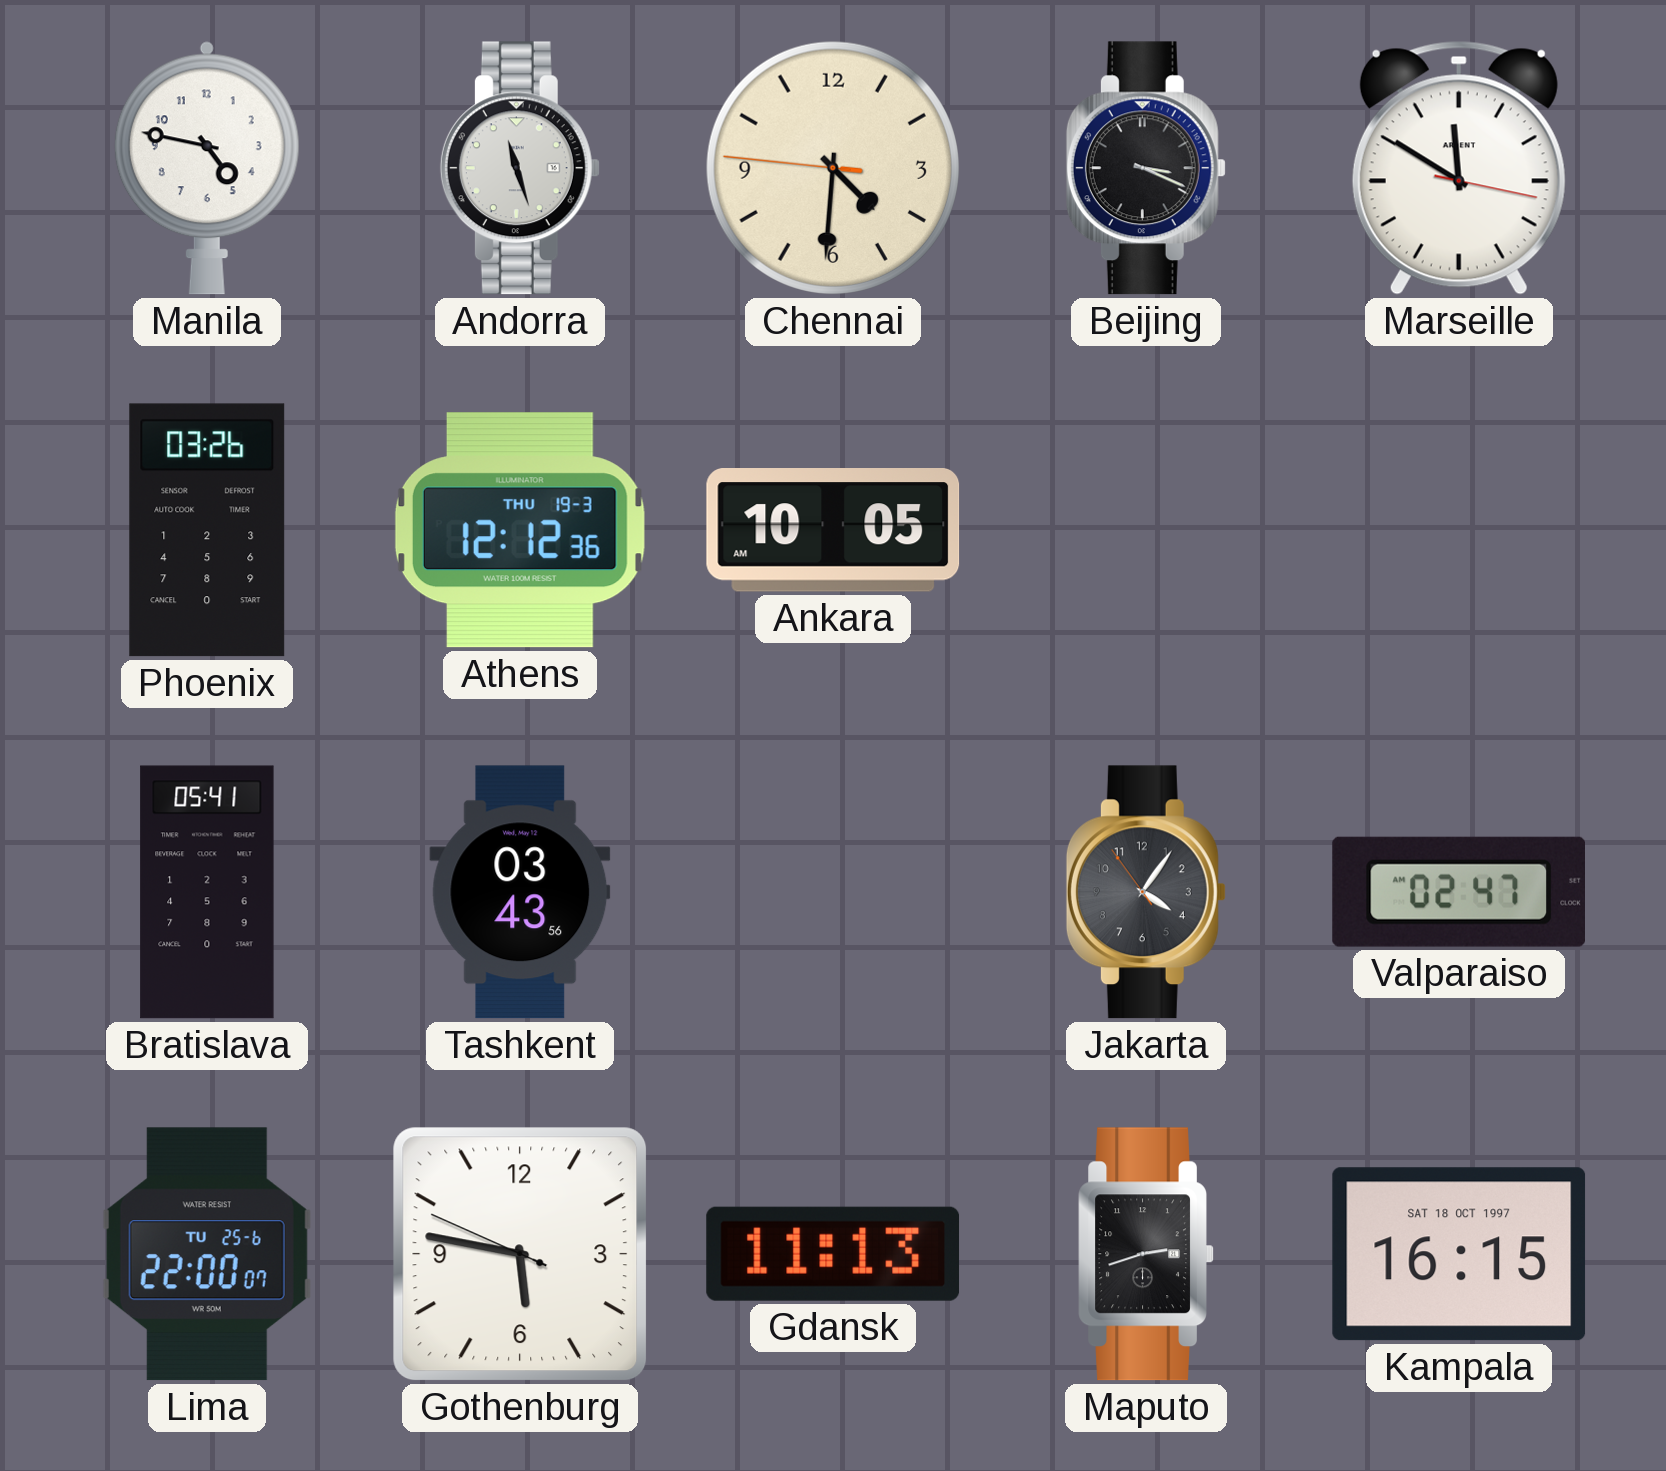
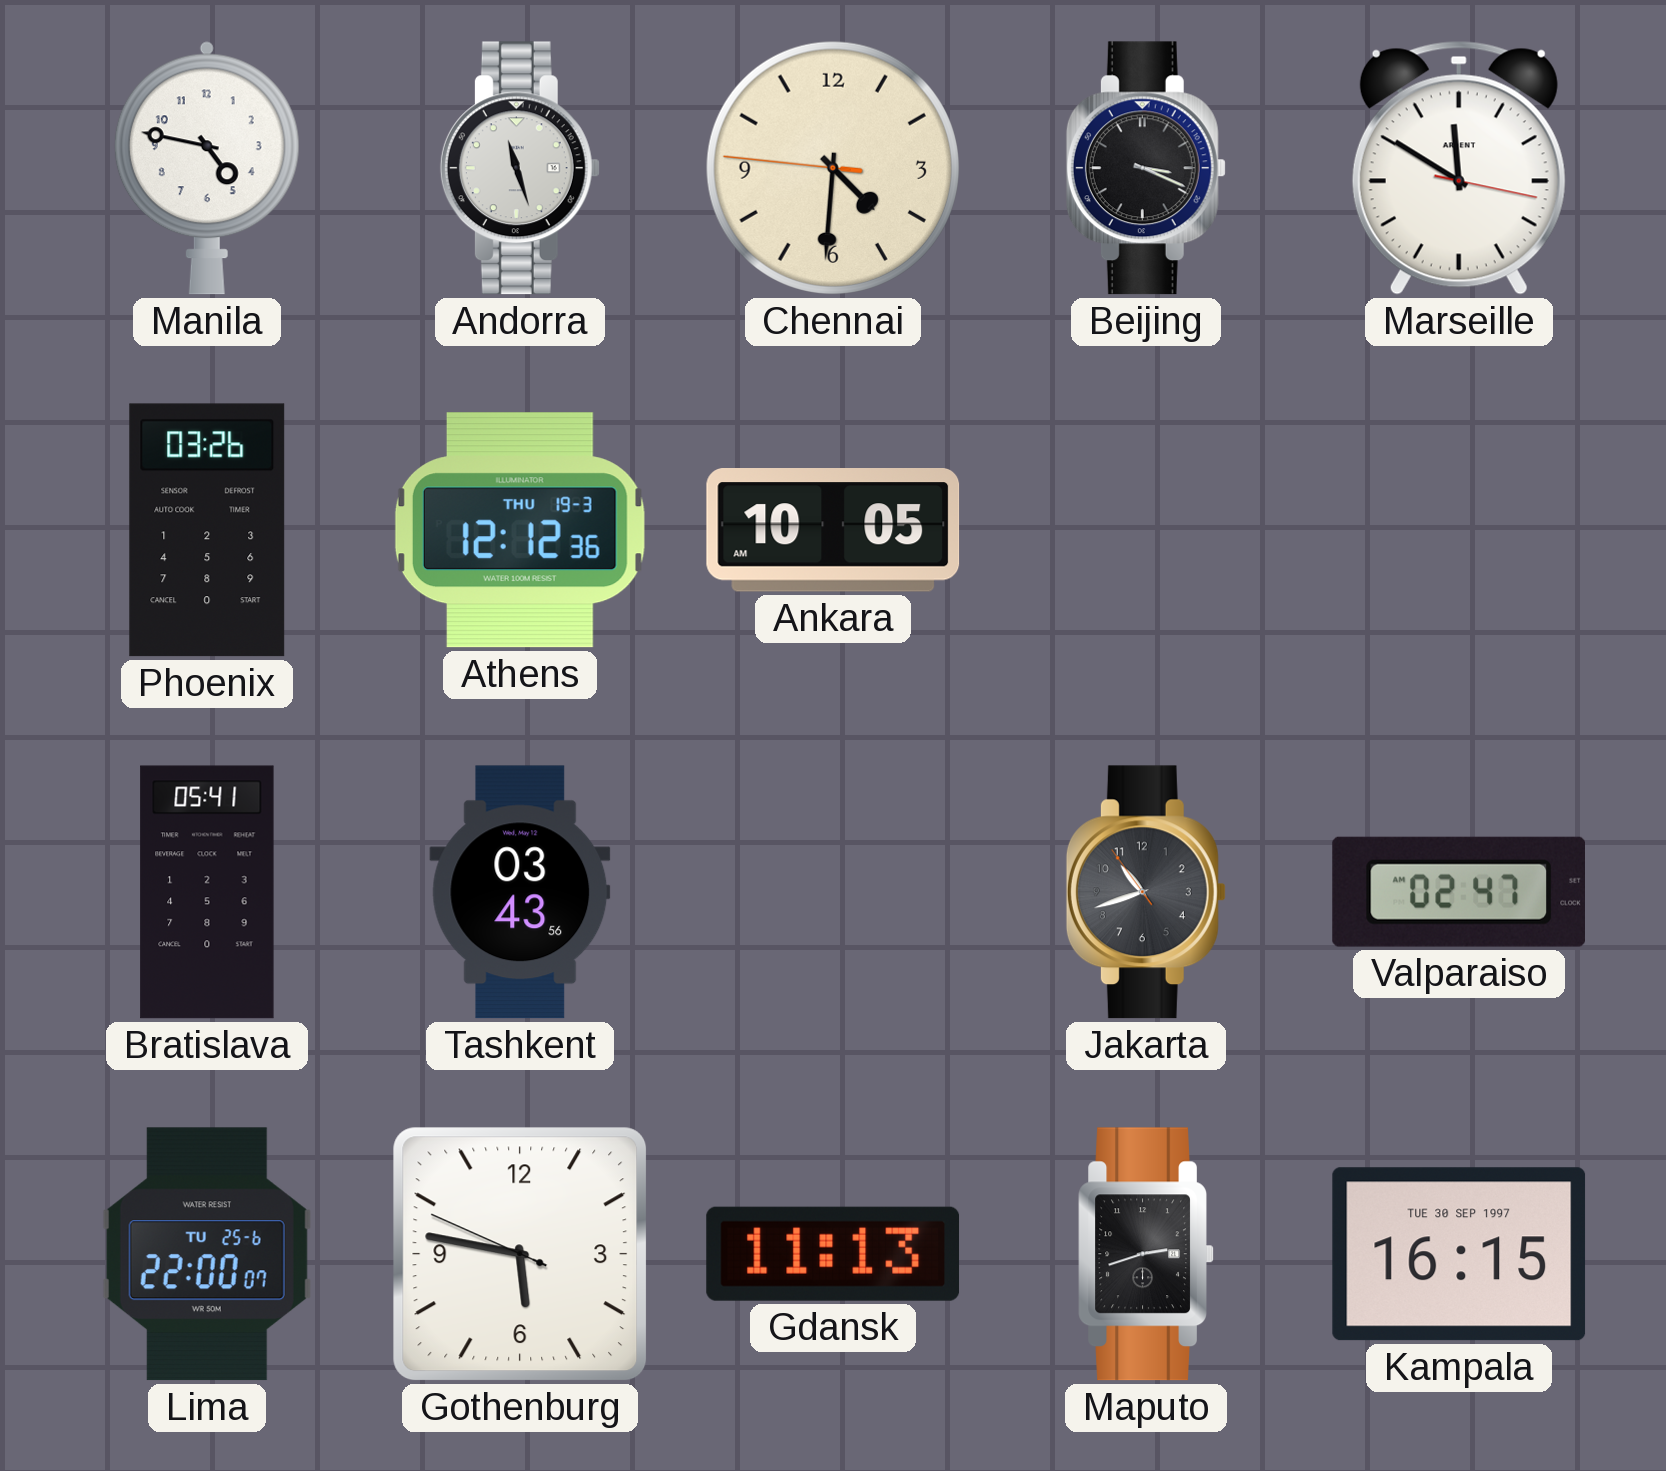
Jakarta: 4:05 -> 10:41
Kampala date: SAT 18 OCT 1997 -> TUE 30 SEP 1997
